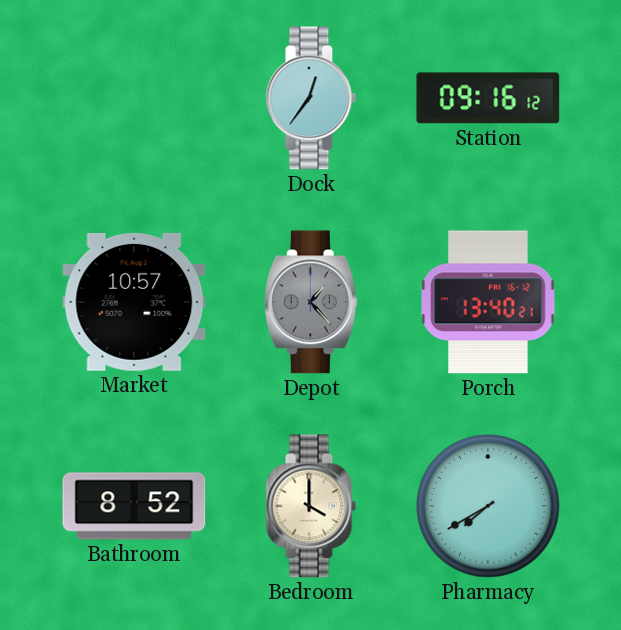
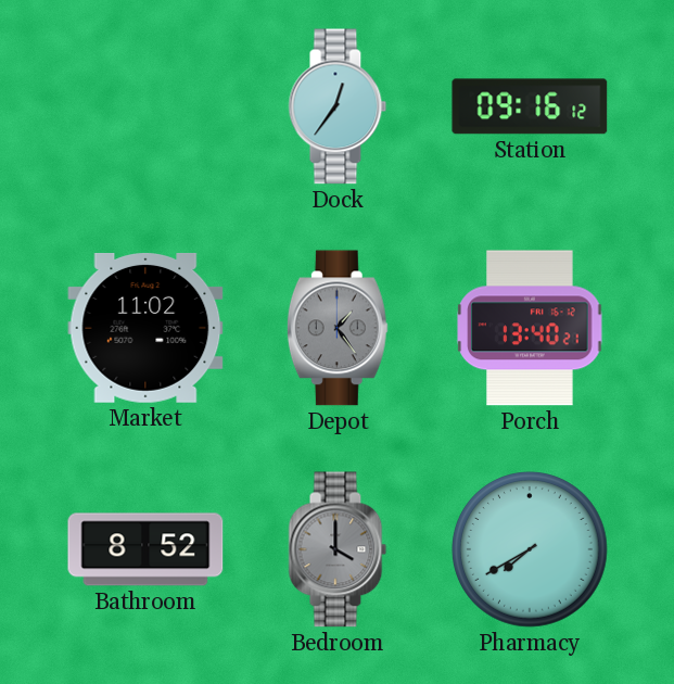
Market: 10:57 -> 11:02
Depot: 1:23 -> 1:24
Bedroom dial: cream -> grey
